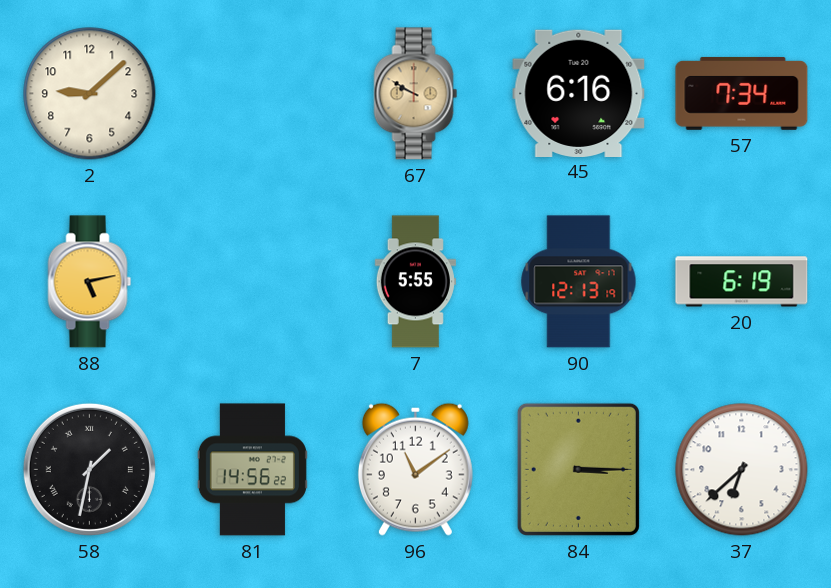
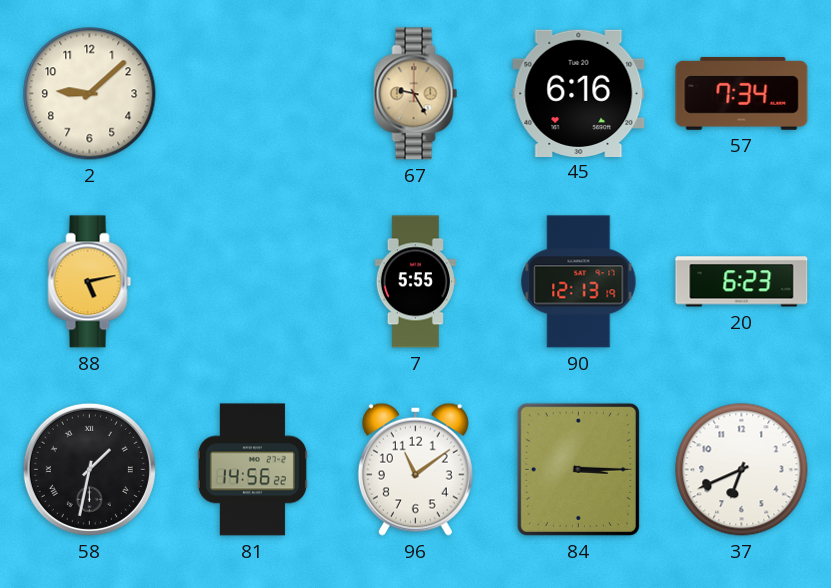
67: 9:50 -> 9:25
20: 6:19 -> 6:23
37: 6:38 -> 6:41
